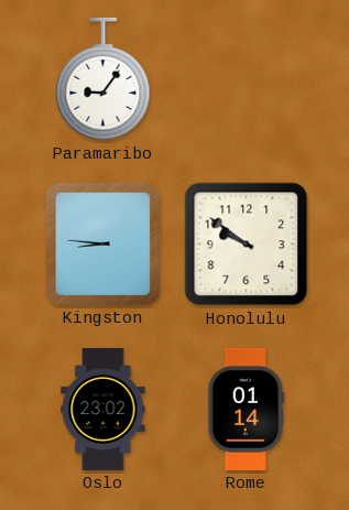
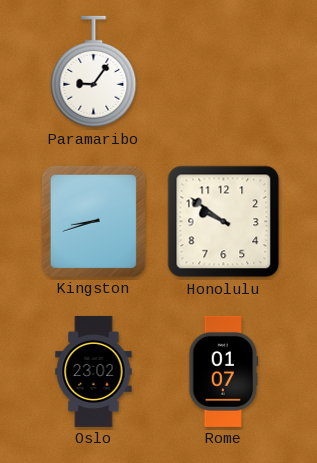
Kingston: 8:46 -> 8:42
Rome: 01:14 -> 01:07
